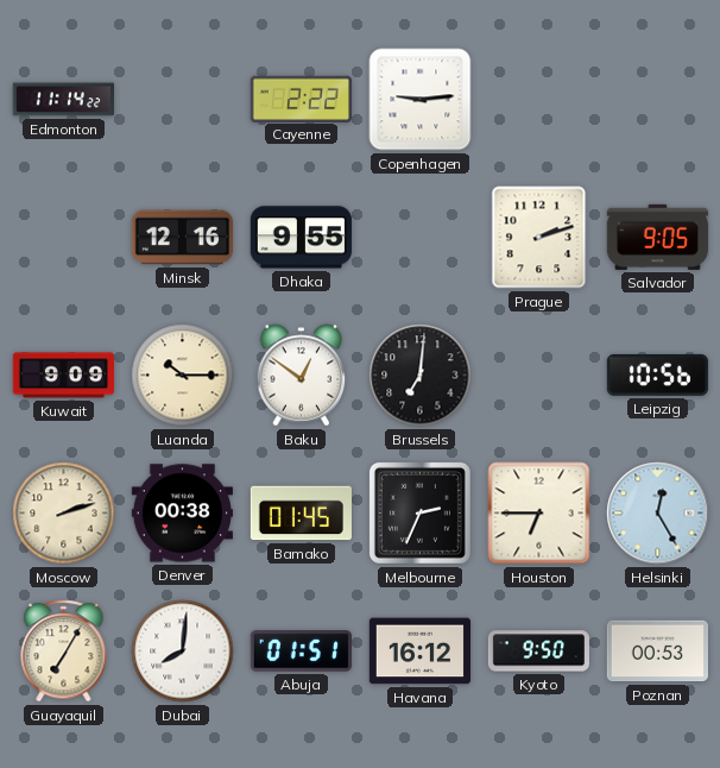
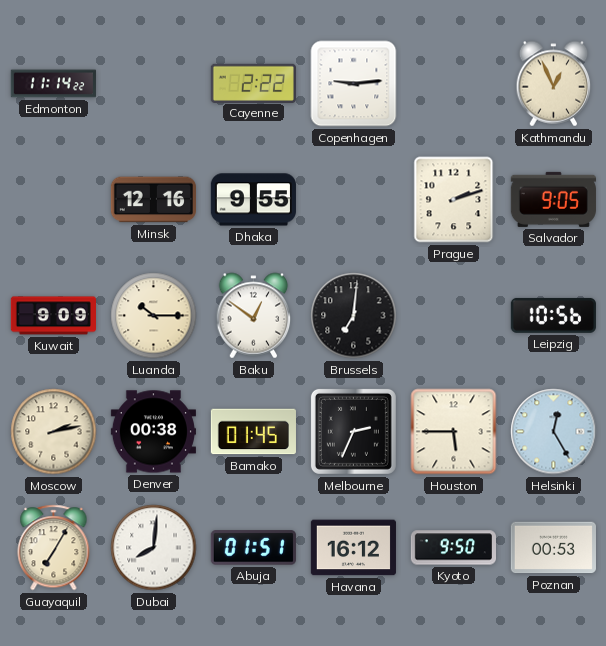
Kathmandu: none -> 12:56
Moscow: 2:12 -> 2:13
Houston: 6:45 -> 5:45
